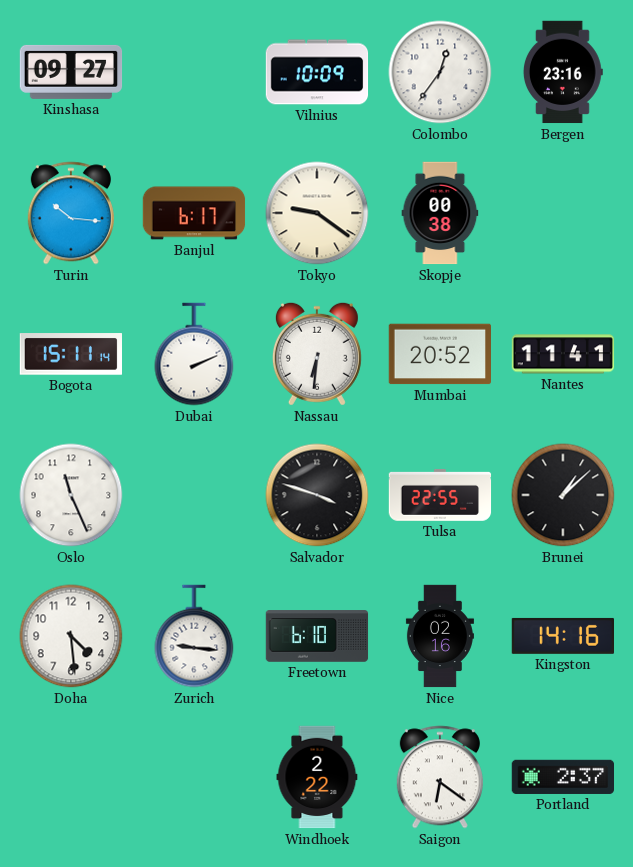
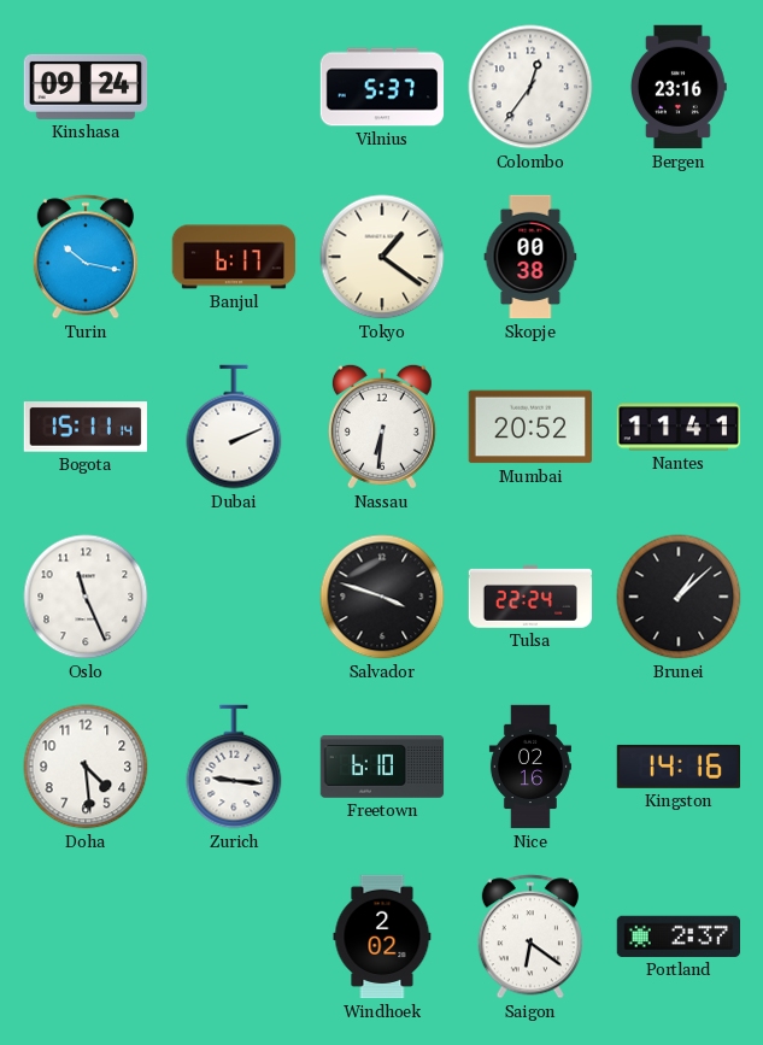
Kinshasa: 09:27 -> 09:24
Vilnius: 10:09 -> 5:37
Turin: 10:16 -> 10:17
Tokyo: 9:21 -> 1:21
Tulsa: 22:55 -> 22:24
Windhoek: 2:22 -> 2:02
